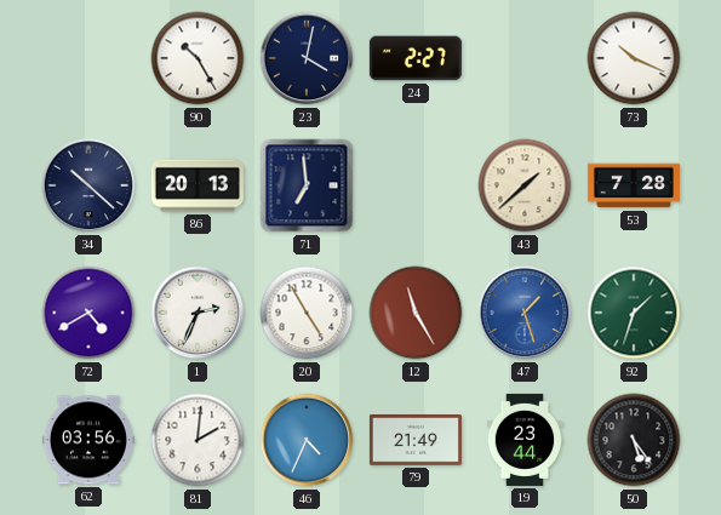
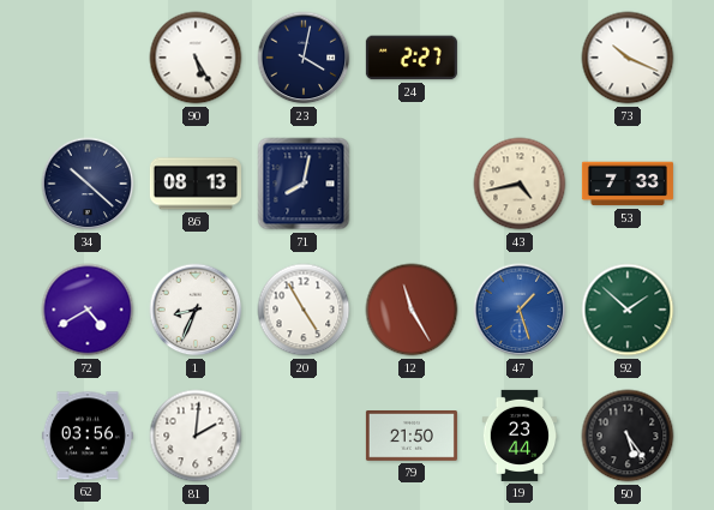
90: 10:25 -> 5:25
86: 20:13 -> 08:13
71: 6:59 -> 8:02
43: 1:38 -> 4:43
53: 7:28 -> 7:33
1: 2:34 -> 8:34
92: 1:33 -> 1:52
46: 4:34 -> none
79: 21:49 -> 21:50
